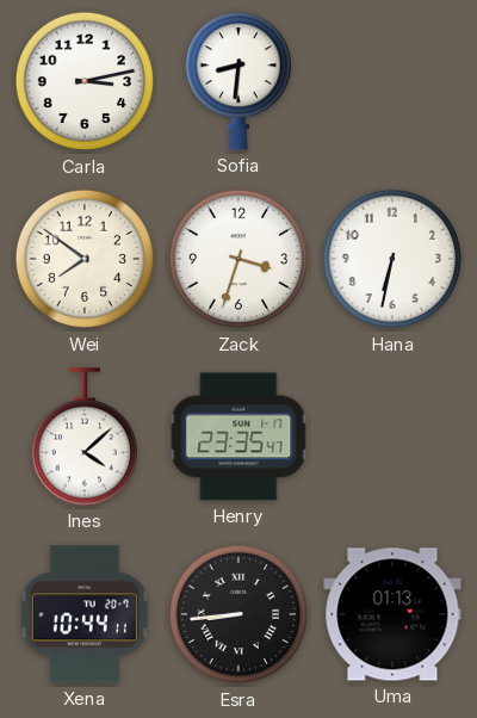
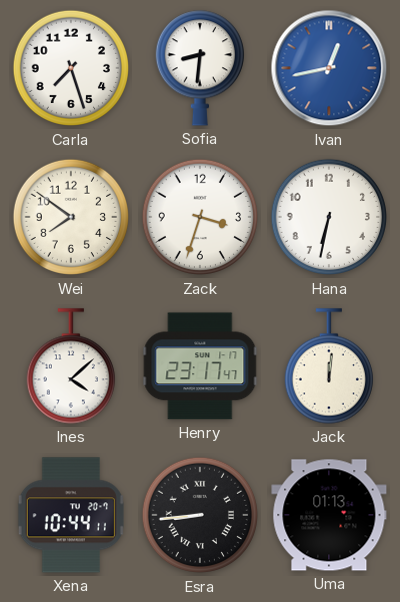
Carla: 3:13 -> 7:27
Ivan: none -> 12:43
Henry: 23:35 -> 23:17
Jack: none -> 12:01
